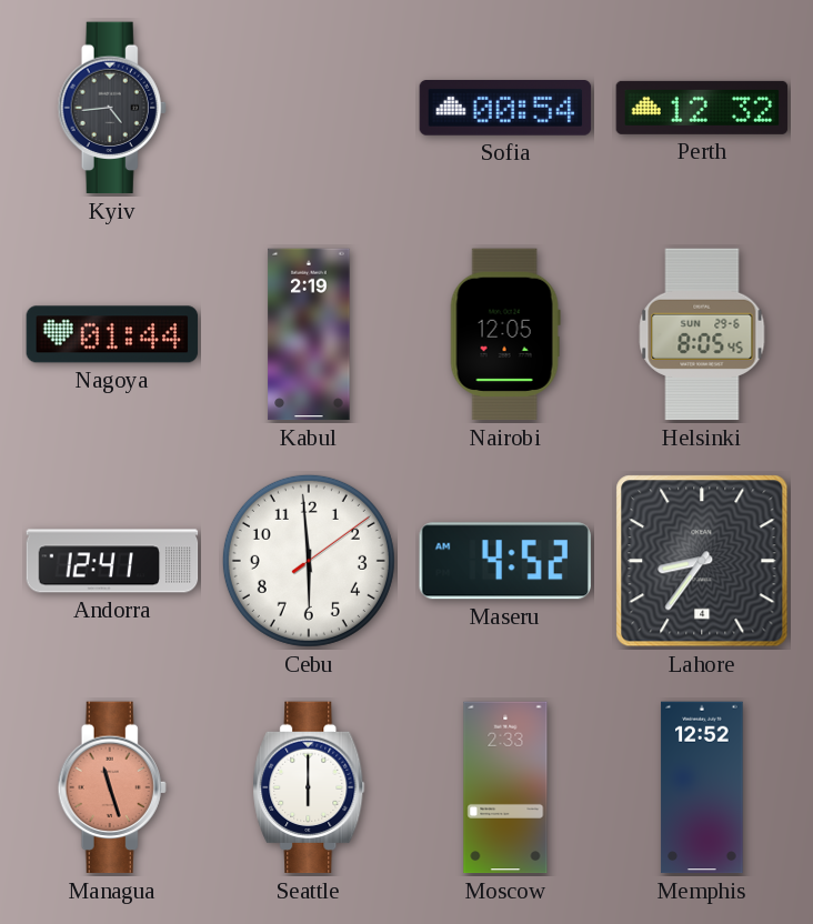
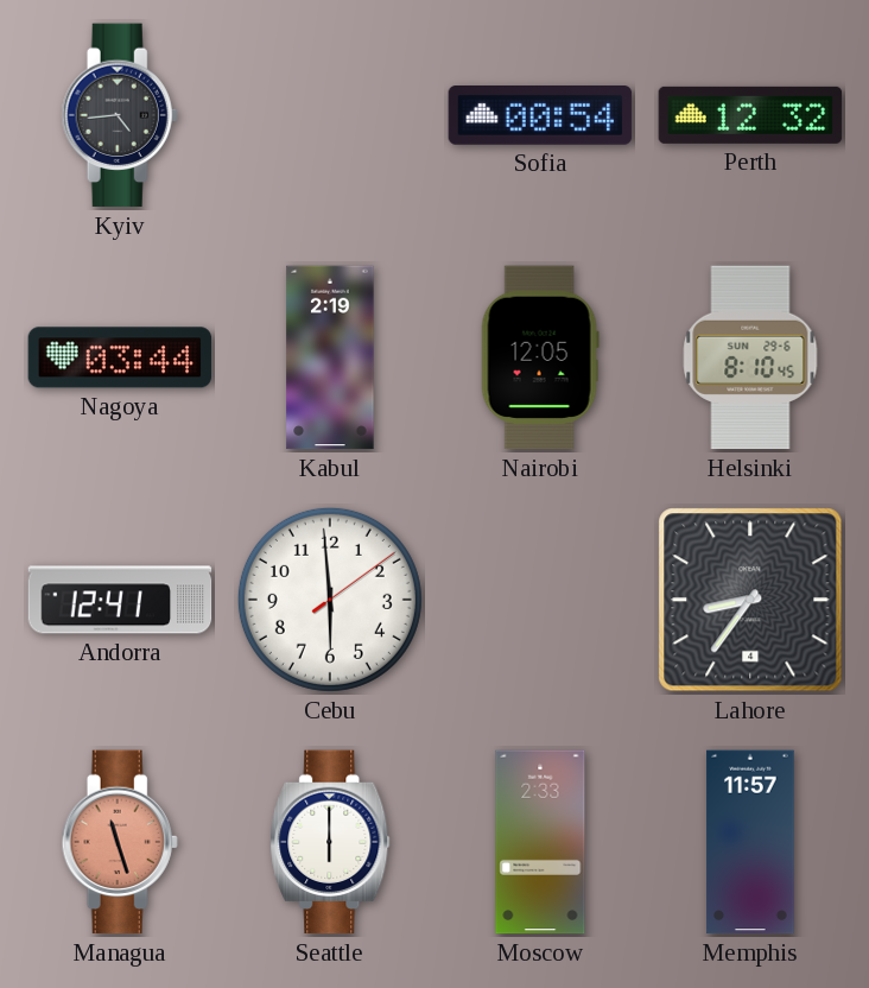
Nagoya: 01:44 -> 03:44
Helsinki: 8:05 -> 8:10
Maseru: 4:52 -> none
Memphis: 12:52 -> 11:57
